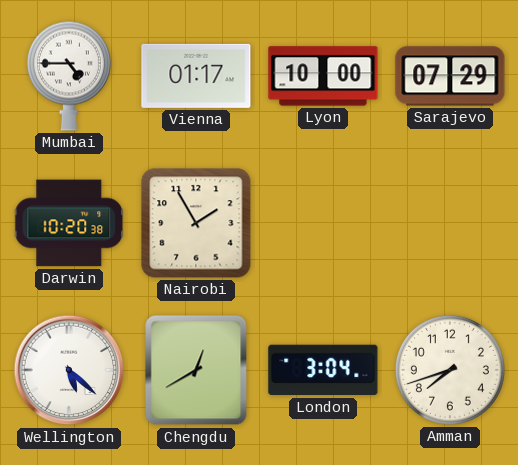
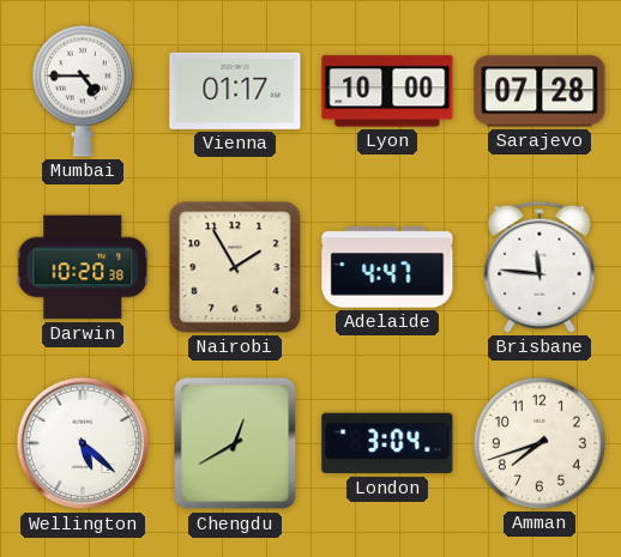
Sarajevo: 07:29 -> 07:28
Adelaide: none -> 4:47
Brisbane: none -> 11:46
